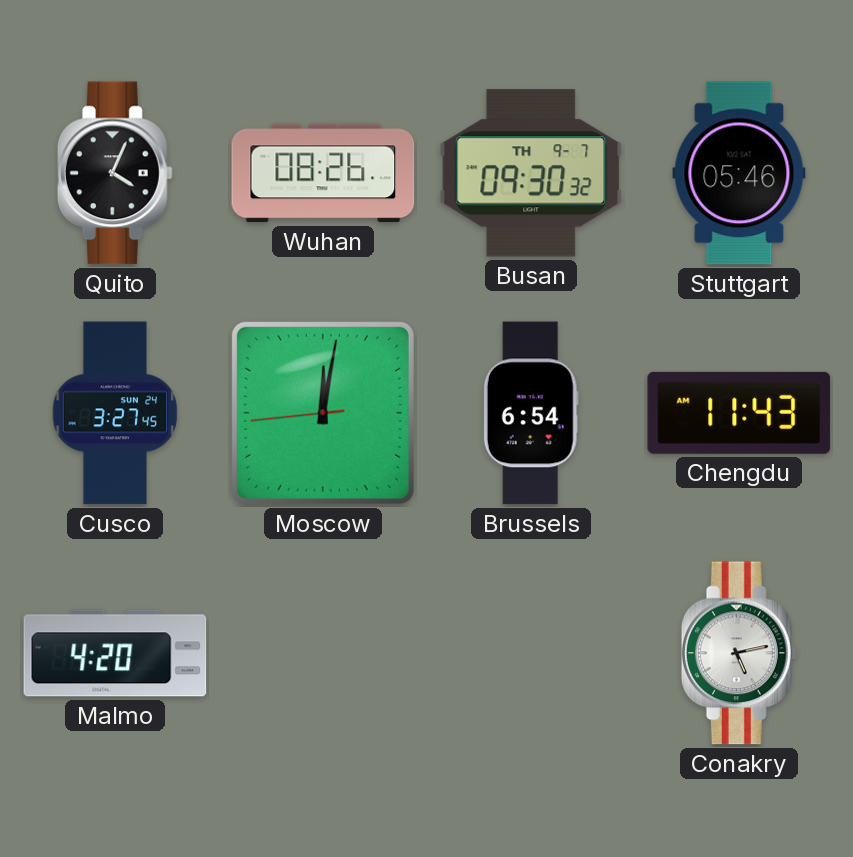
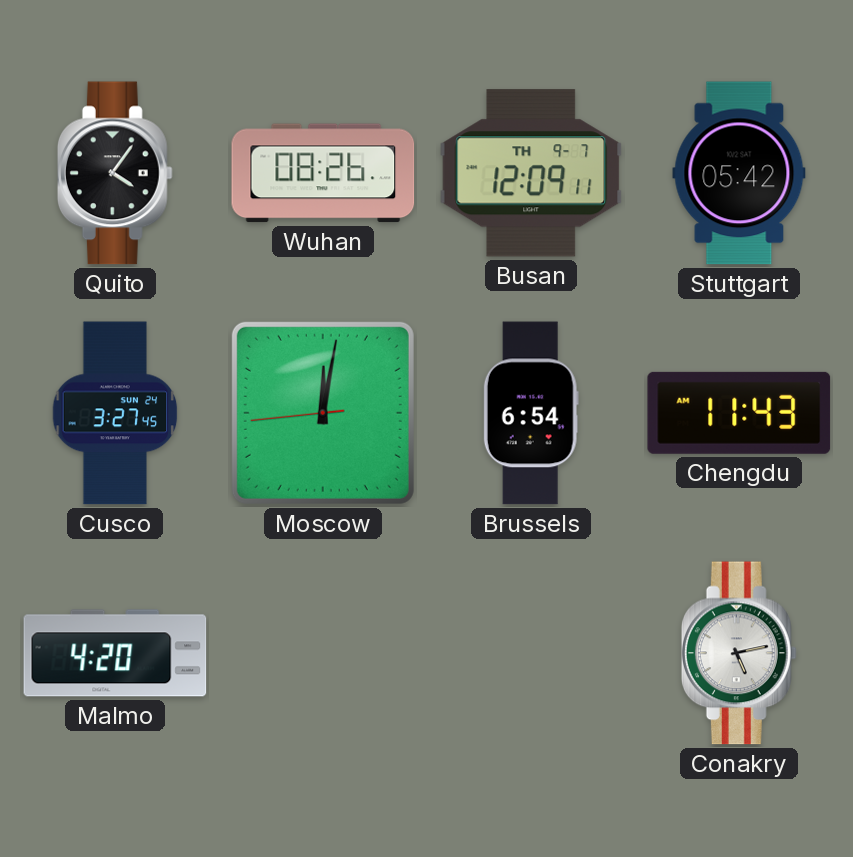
Quito: 4:04 -> 4:06
Busan: 09:30 -> 12:09
Stuttgart: 05:46 -> 05:42
